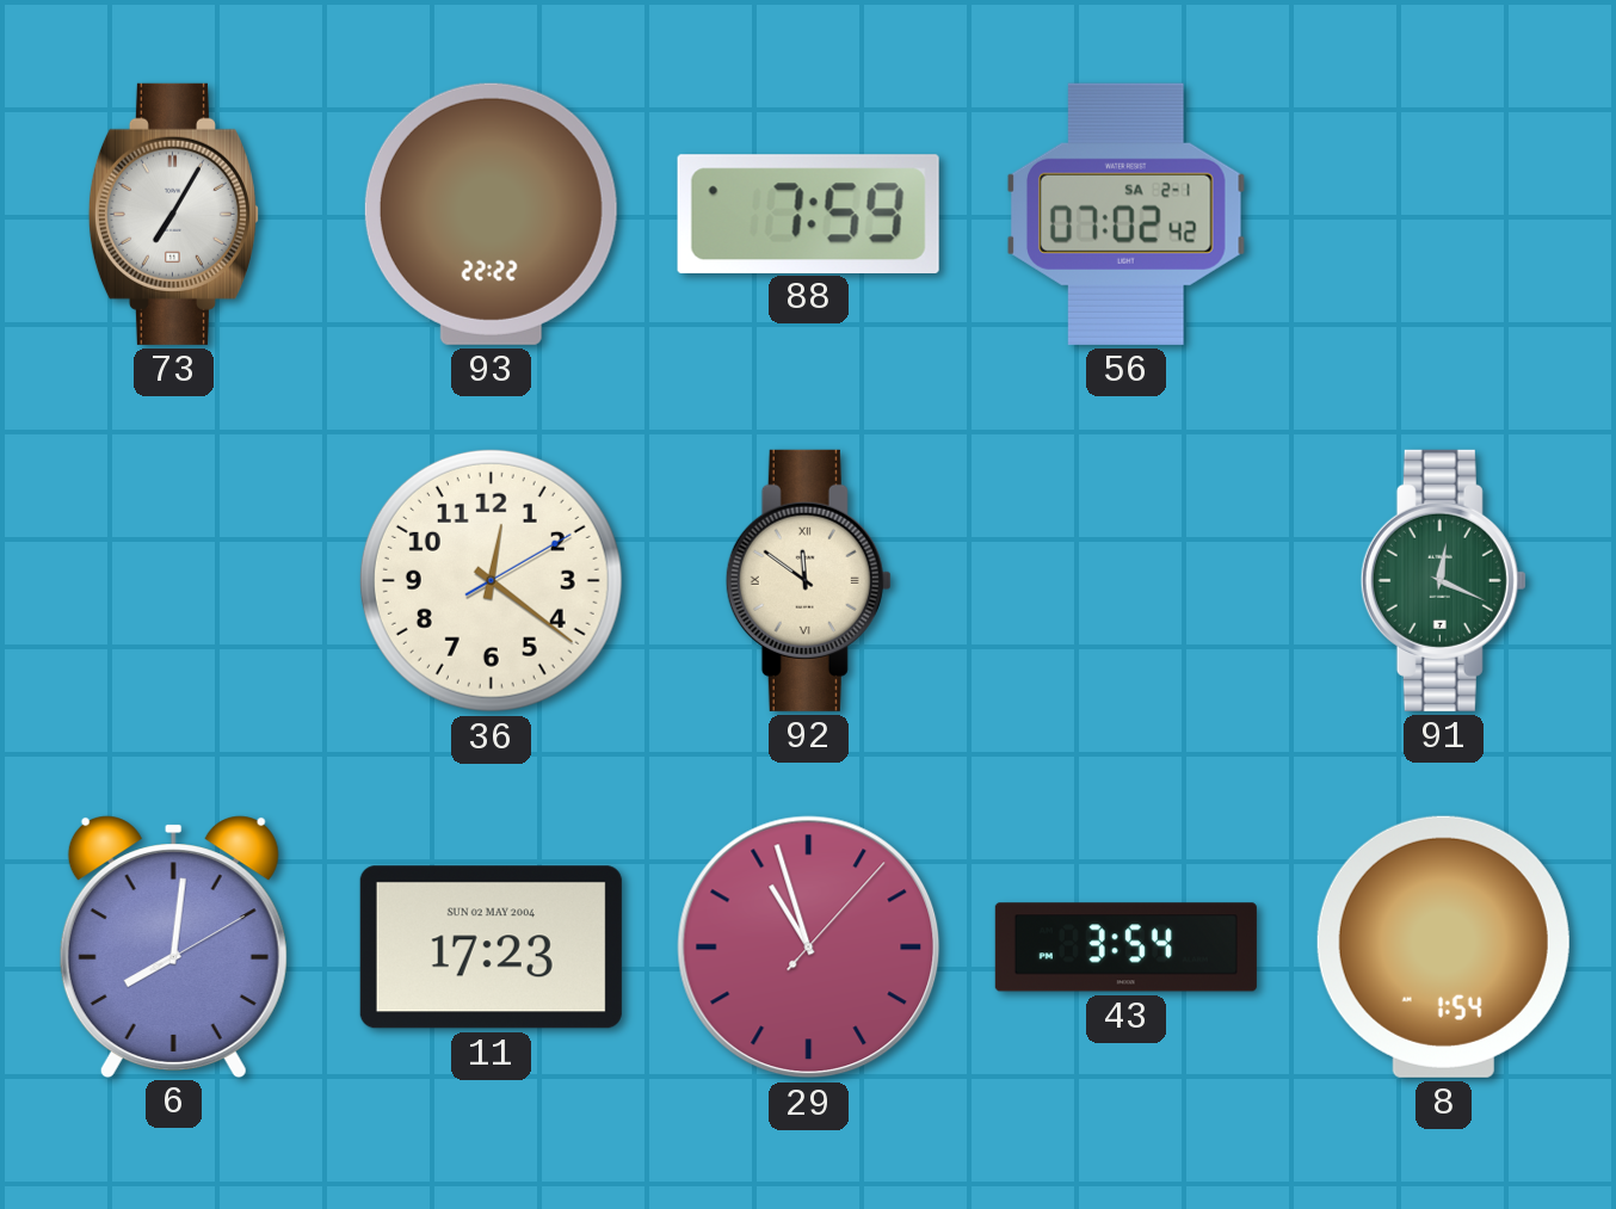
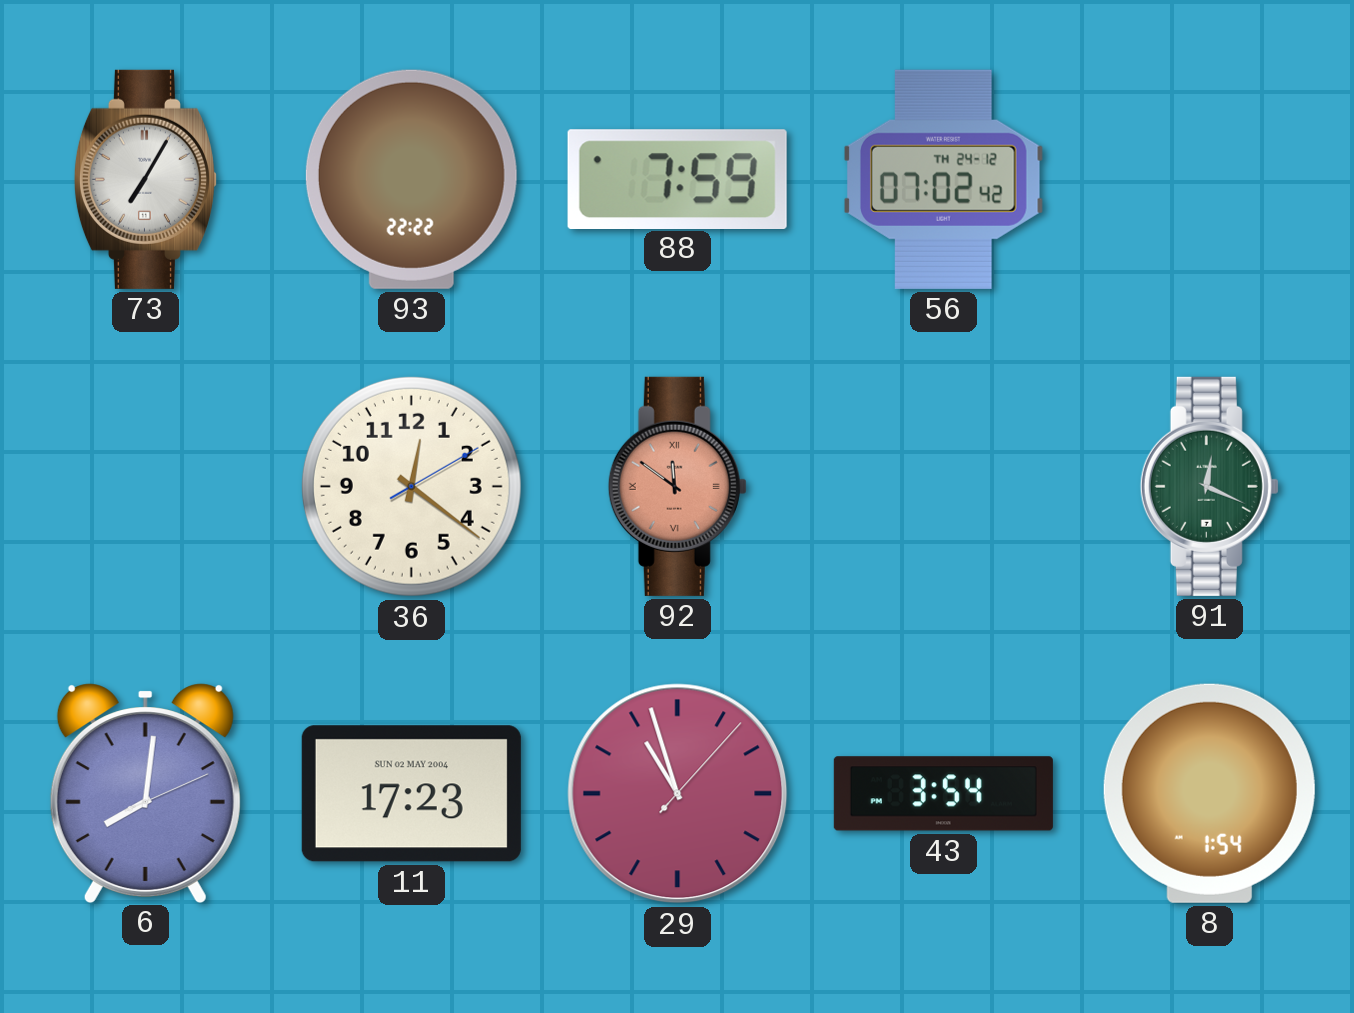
56 date: SA 2-1 -> TH 24-12
92 dial: cream -> salmon
6: 8:01:10 -> 8:01:11
